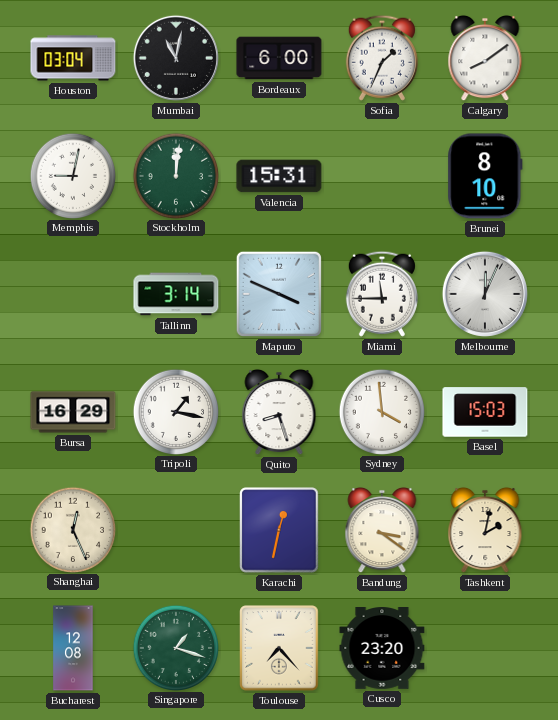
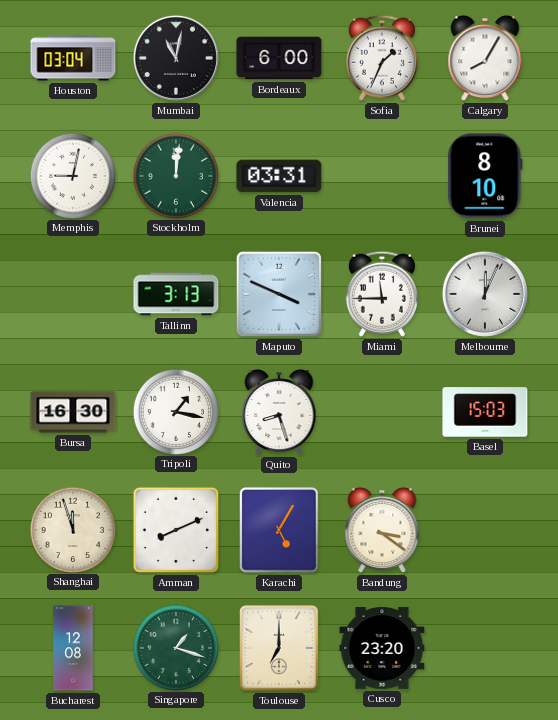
Calgary: 8:09 -> 8:05
Valencia: 15:31 -> 03:31
Tallinn: 3:14 -> 3:13
Bursa: 16:29 -> 16:30
Sydney: 3:59 -> none
Shanghai: 12:26 -> 11:57
Amman: none -> 8:11
Karachi: 12:32 -> 5:05
Tashkent: 2:02 -> none
Toulouse: 7:23 -> 7:00
